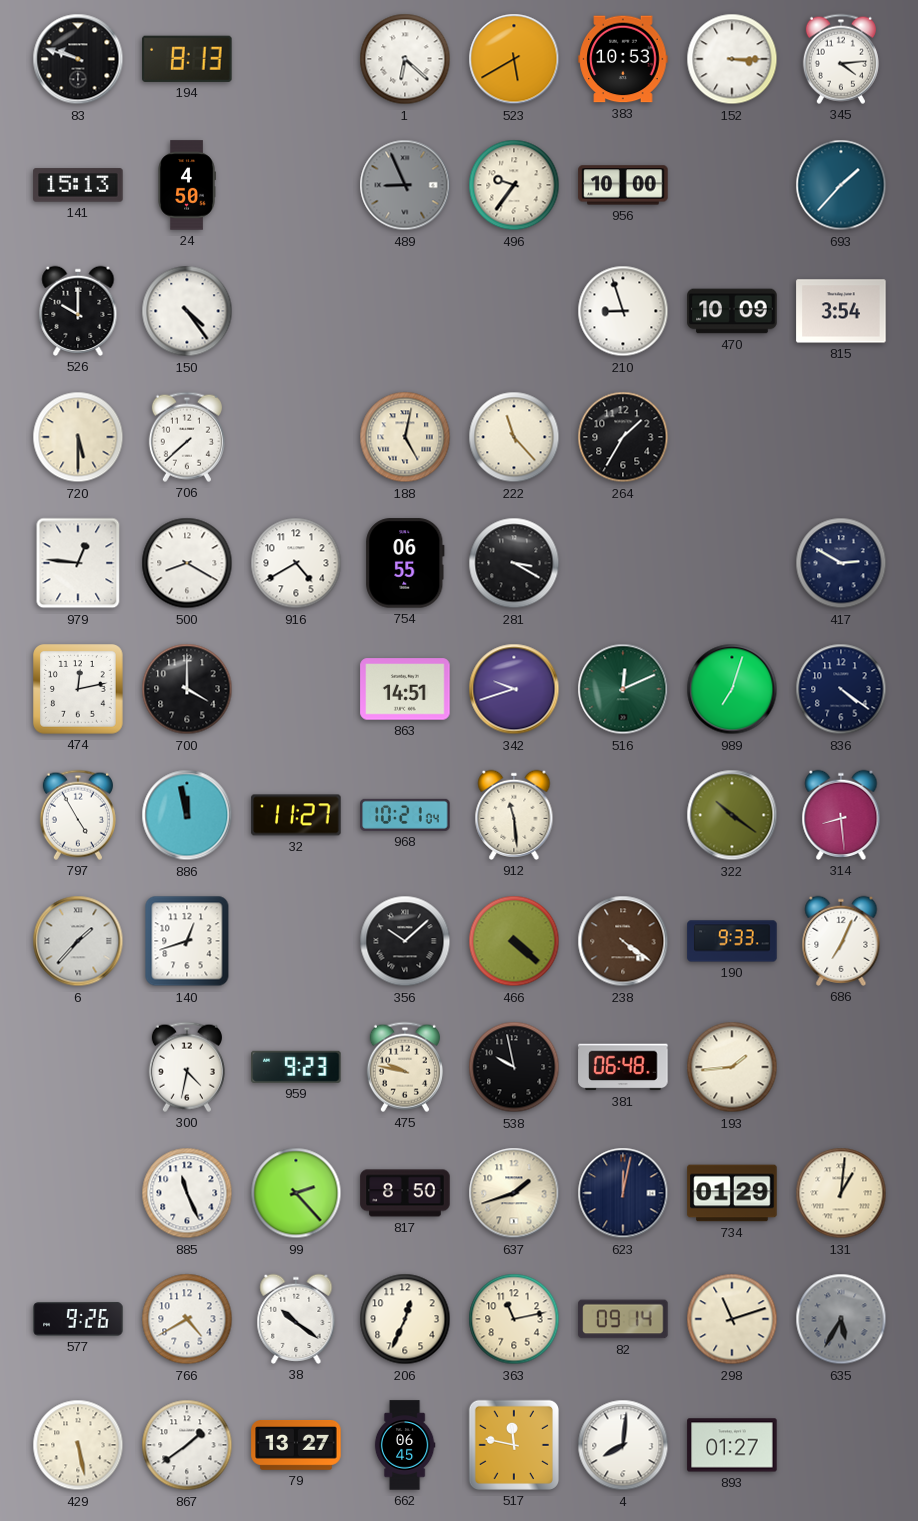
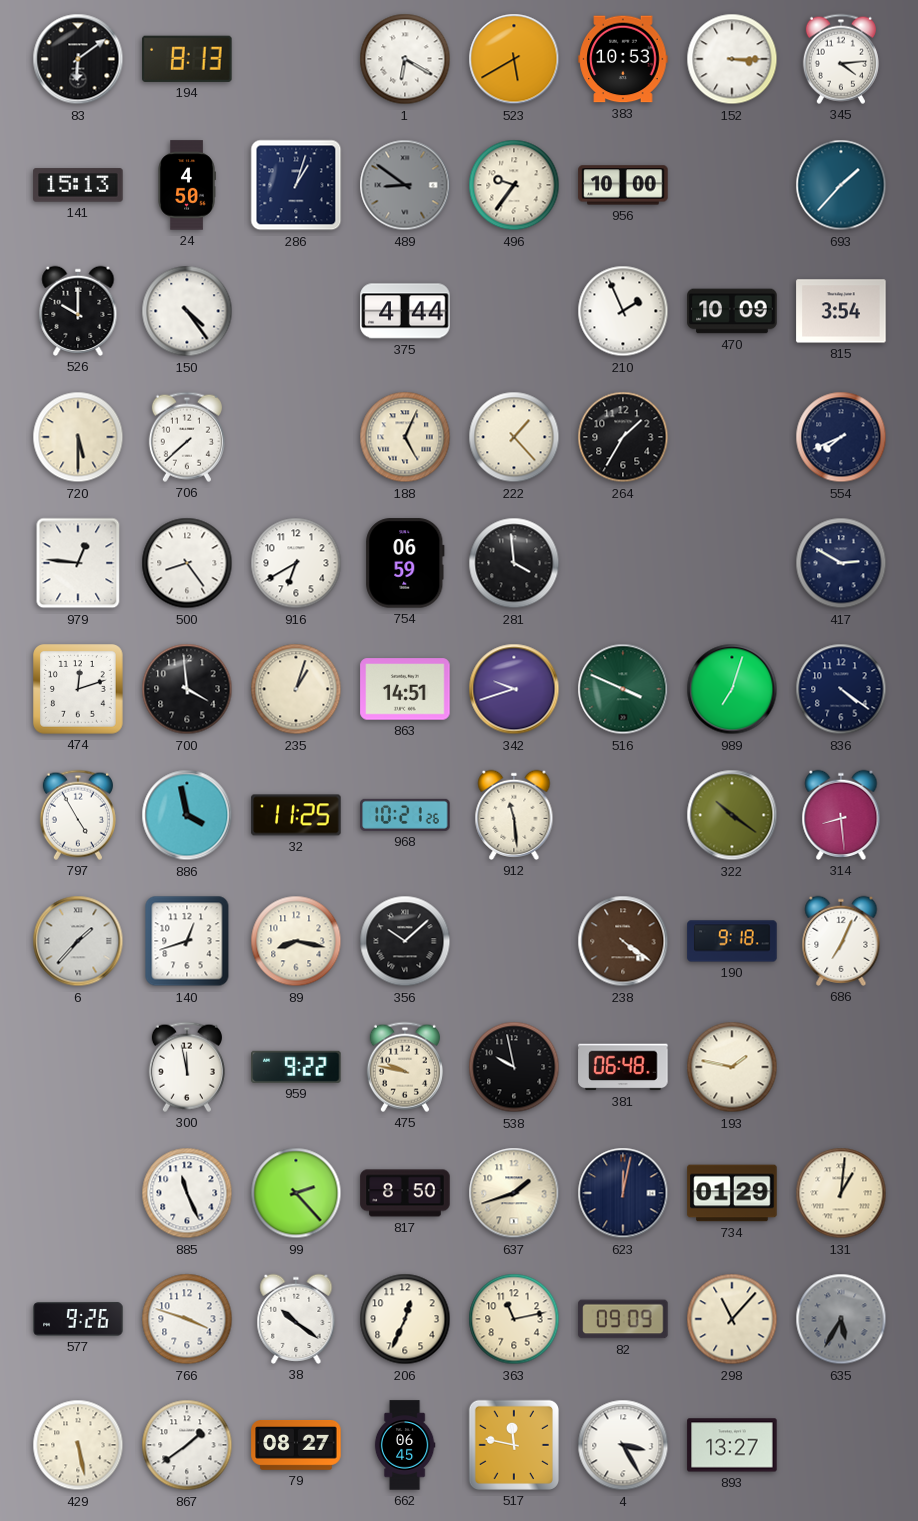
83: 9:48 -> 6:09
1: 6:22 -> 6:20
286: none -> 1:03
489: 8:56 -> 8:51
375: none -> 4:44
210: 8:57 -> 1:56
188: 5:02 -> 5:04
222: 11:23 -> 1:23
554: none -> 7:41
500: 8:20 -> 8:24
916: 4:40 -> 6:40
754: 06:55 -> 06:59
281: 3:20 -> 3:59
474: 12:13 -> 12:12
700: 4:00 -> 3:59
235: none -> 1:03
516: 12:11 -> 3:49
886: 11:58 -> 3:58
32: 11:27 -> 11:25
968: 10:21:04 -> 10:21:26
89: none -> 8:17
466: 4:22 -> none
190: 9:33 -> 9:18
300: 4:32 -> 11:58
959: 9:23 -> 9:22
193: 1:44 -> 1:47
766: 4:40 -> 3:48
82: 09:14 -> 09:09
298: 11:12 -> 11:07
79: 13:27 -> 08:27
4: 8:01 -> 3:25
893: 01:27 -> 13:27
